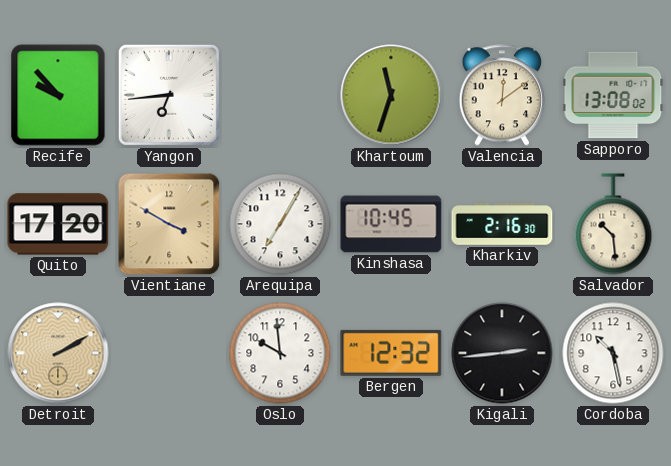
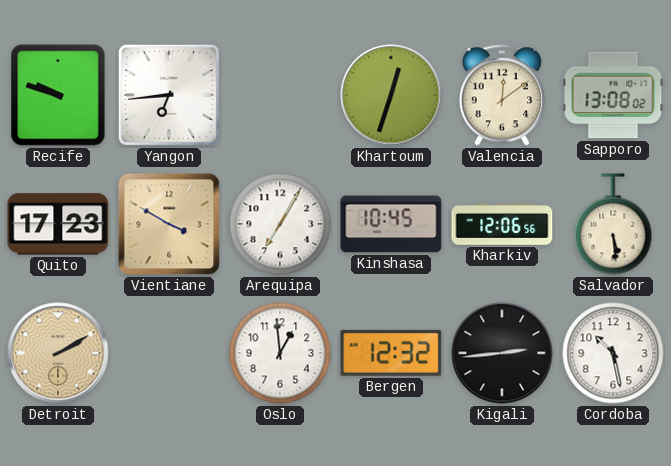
Recife: 9:53 -> 9:48
Khartoum: 11:33 -> 12:33
Quito: 17:20 -> 17:23
Kharkiv: 2:16 -> 12:06
Salvador: 10:29 -> 5:29
Oslo: 9:59 -> 12:59
